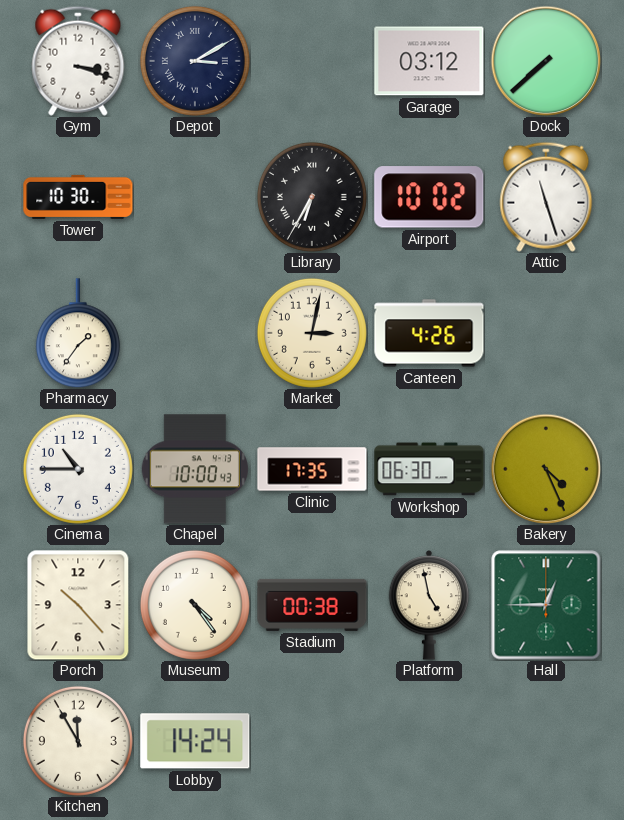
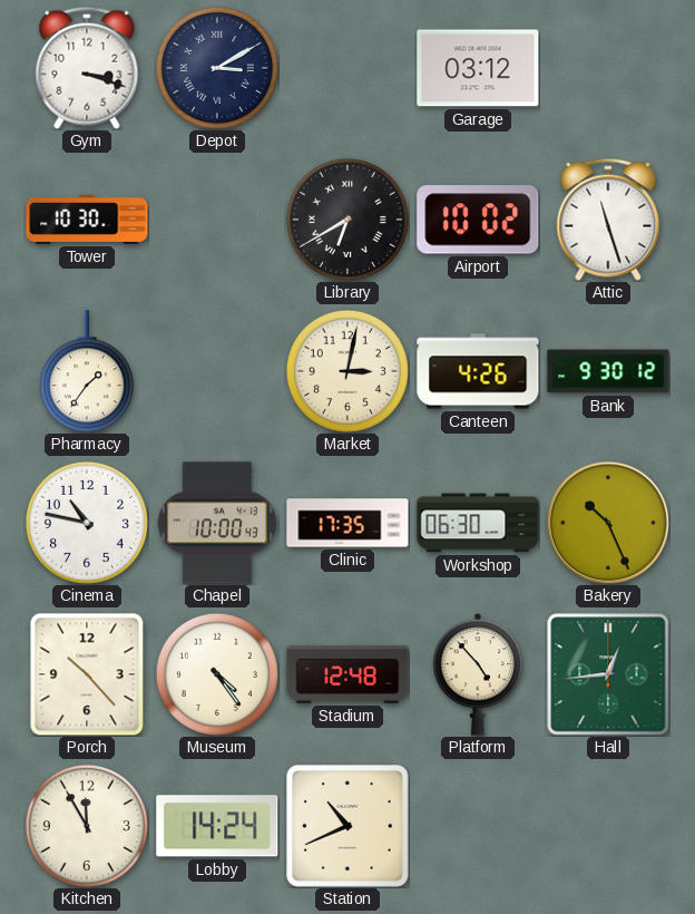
Dock: 7:38 -> none
Library: 6:35 -> 6:40
Bank: none -> 9:30
Cinema: 10:45 -> 10:47
Bakery: 4:26 -> 10:26
Stadium: 00:38 -> 12:48
Platform: 4:58 -> 4:53
Hall: 12:45 -> 12:44
Station: none -> 10:41
